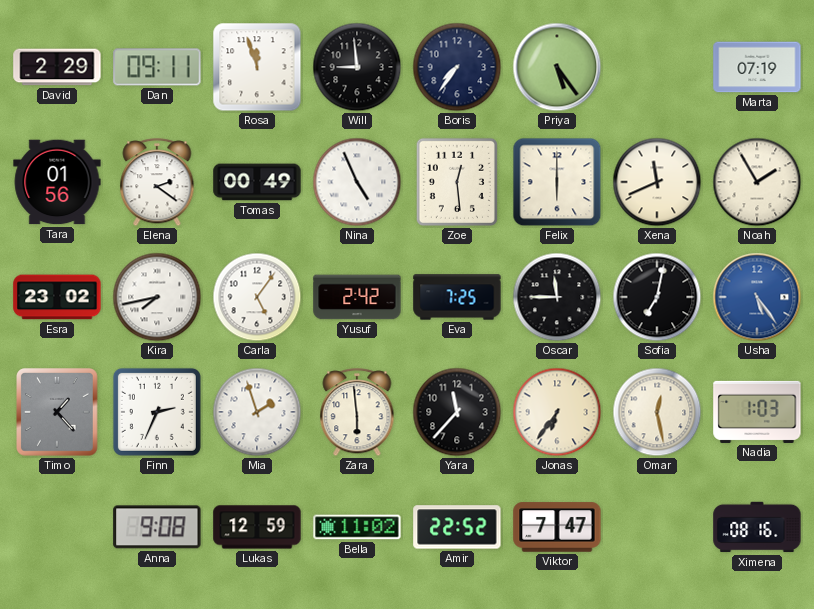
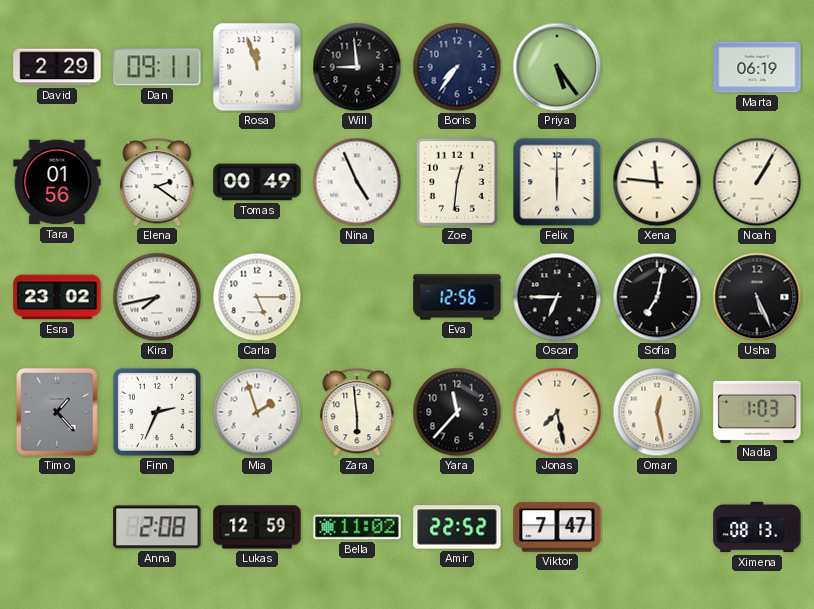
Marta: 07:19 -> 06:19
Zoe: 12:29 -> 12:31
Xena: 11:41 -> 11:46
Noah: 1:55 -> 1:05
Carla: 5:06 -> 5:15
Yusuf: 2:42 -> none
Eva: 7:25 -> 12:56
Oscar: 11:45 -> 6:45
Usha: 5:24 -> 5:26
Usha dial: blue -> black
Jonas: 6:36 -> 7:28
Anna: 9:08 -> 2:08
Ximena: 08:16 -> 08:13
